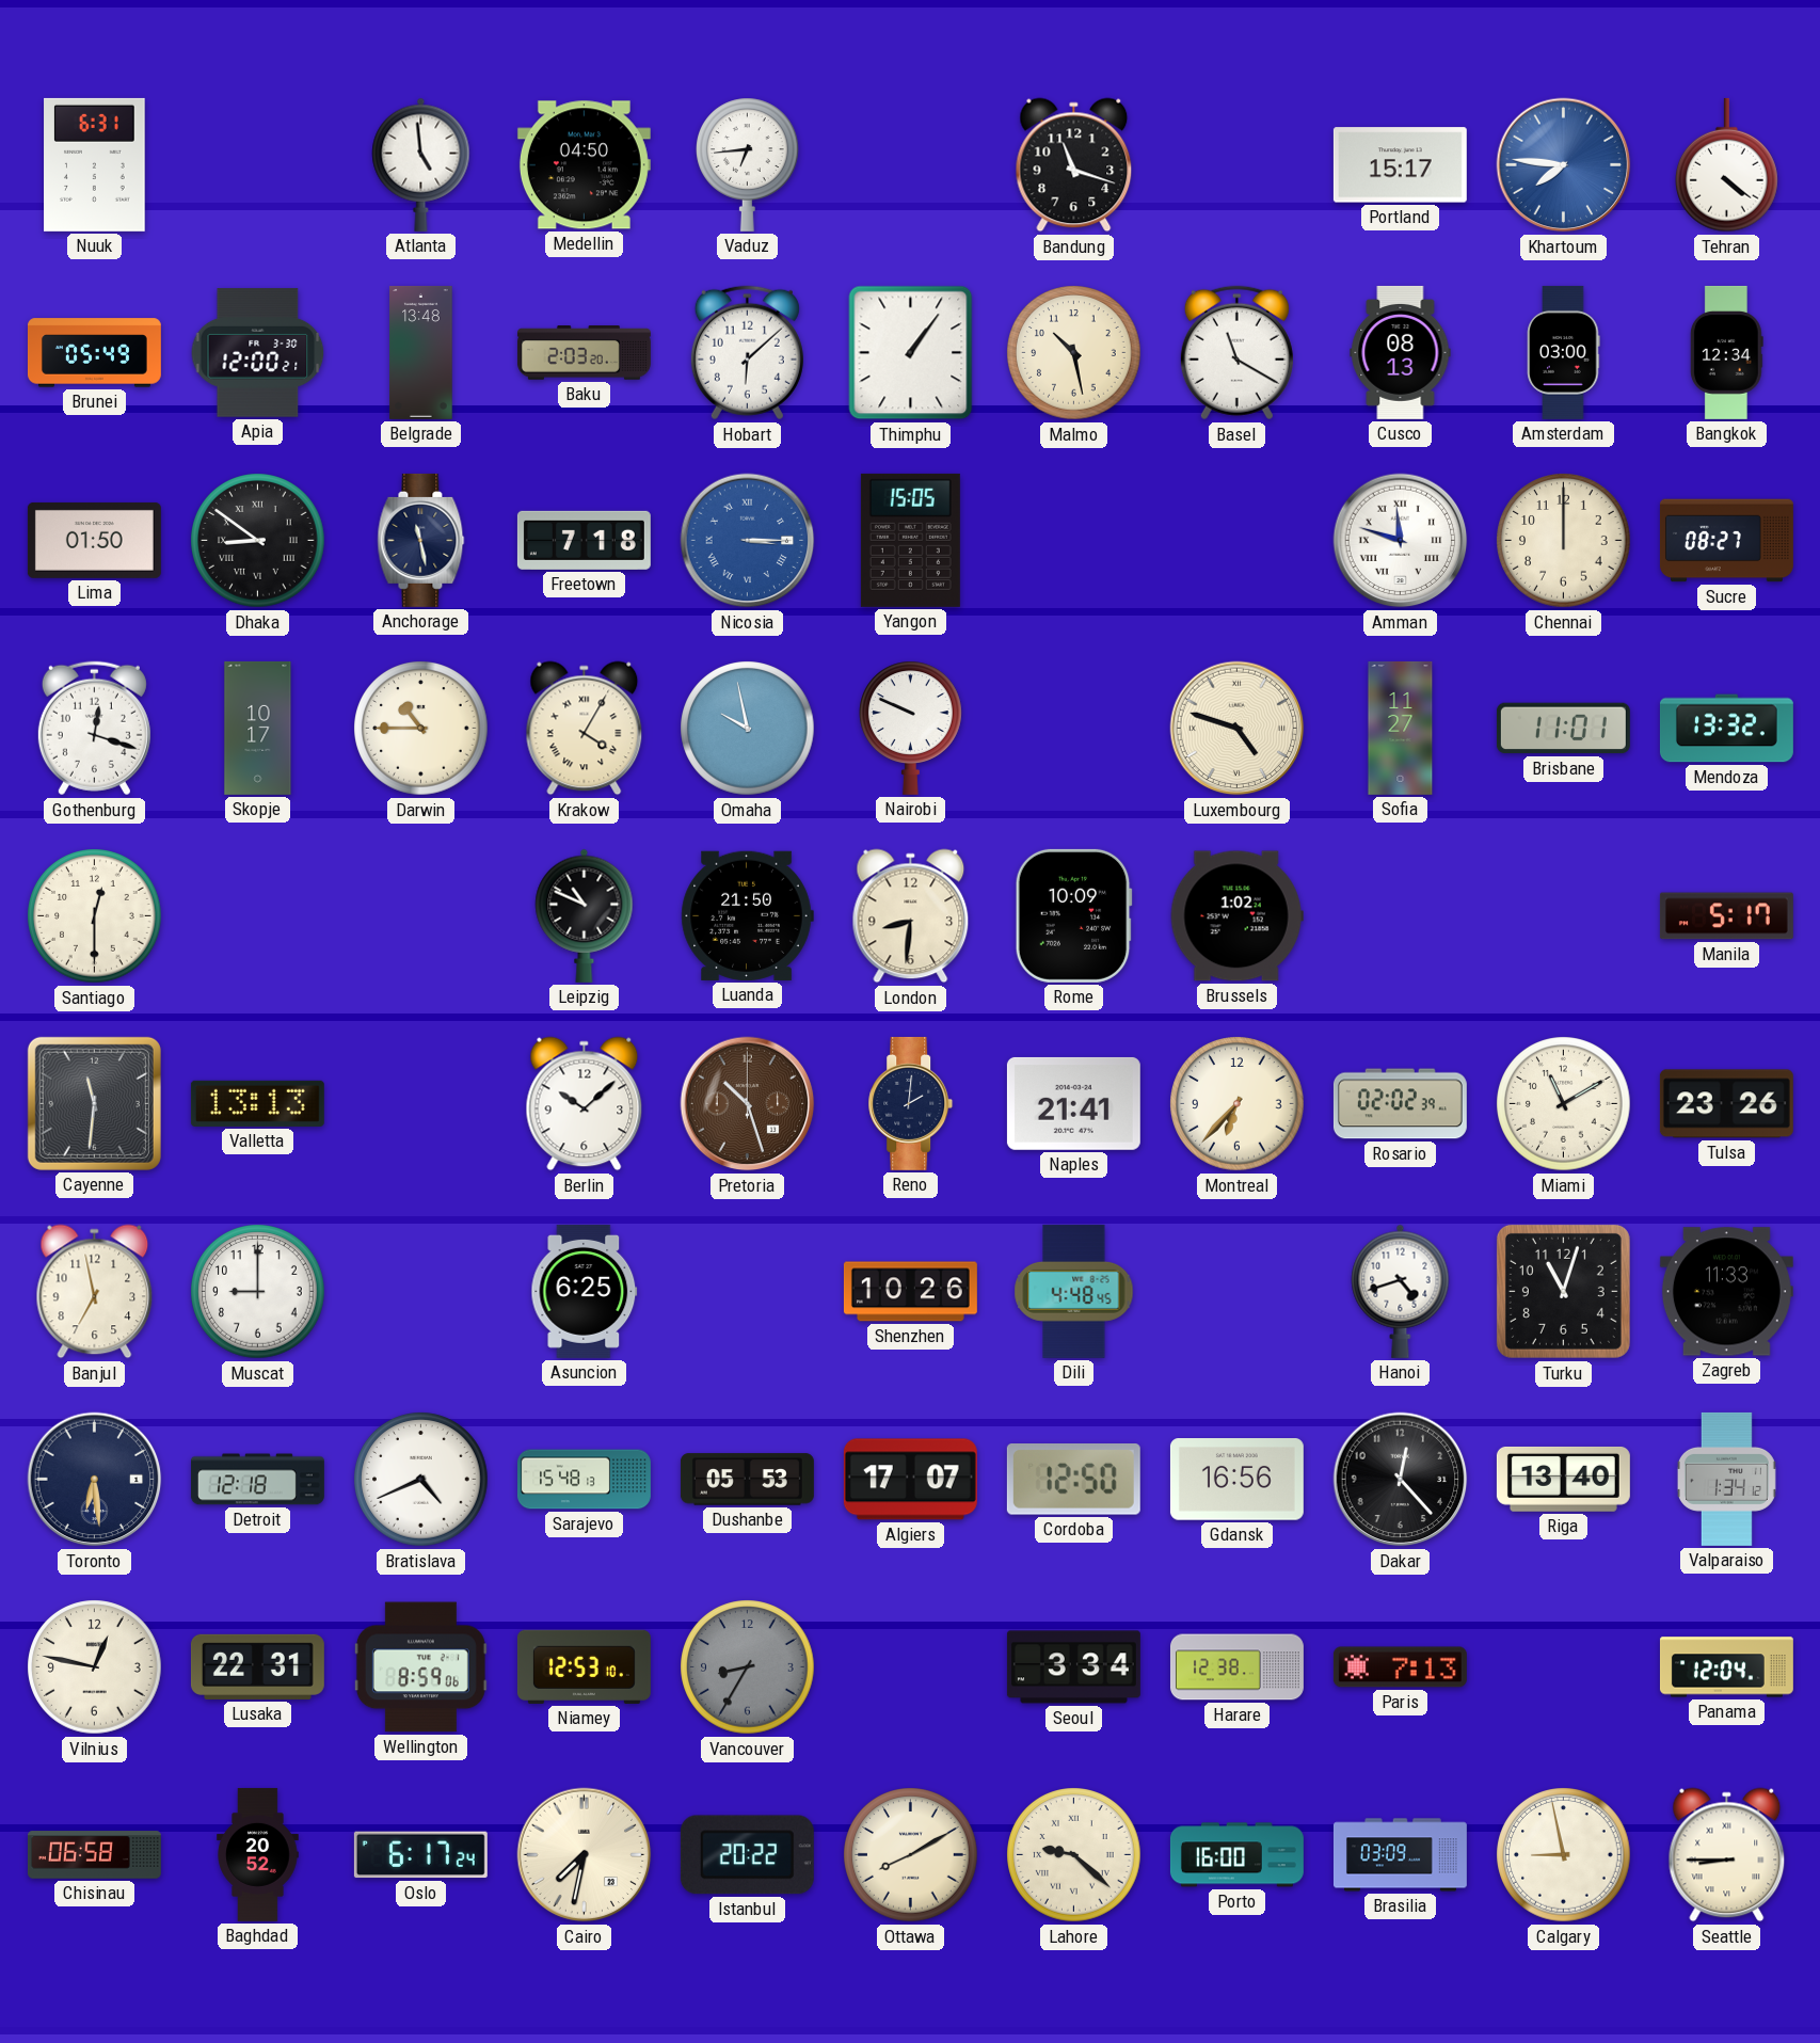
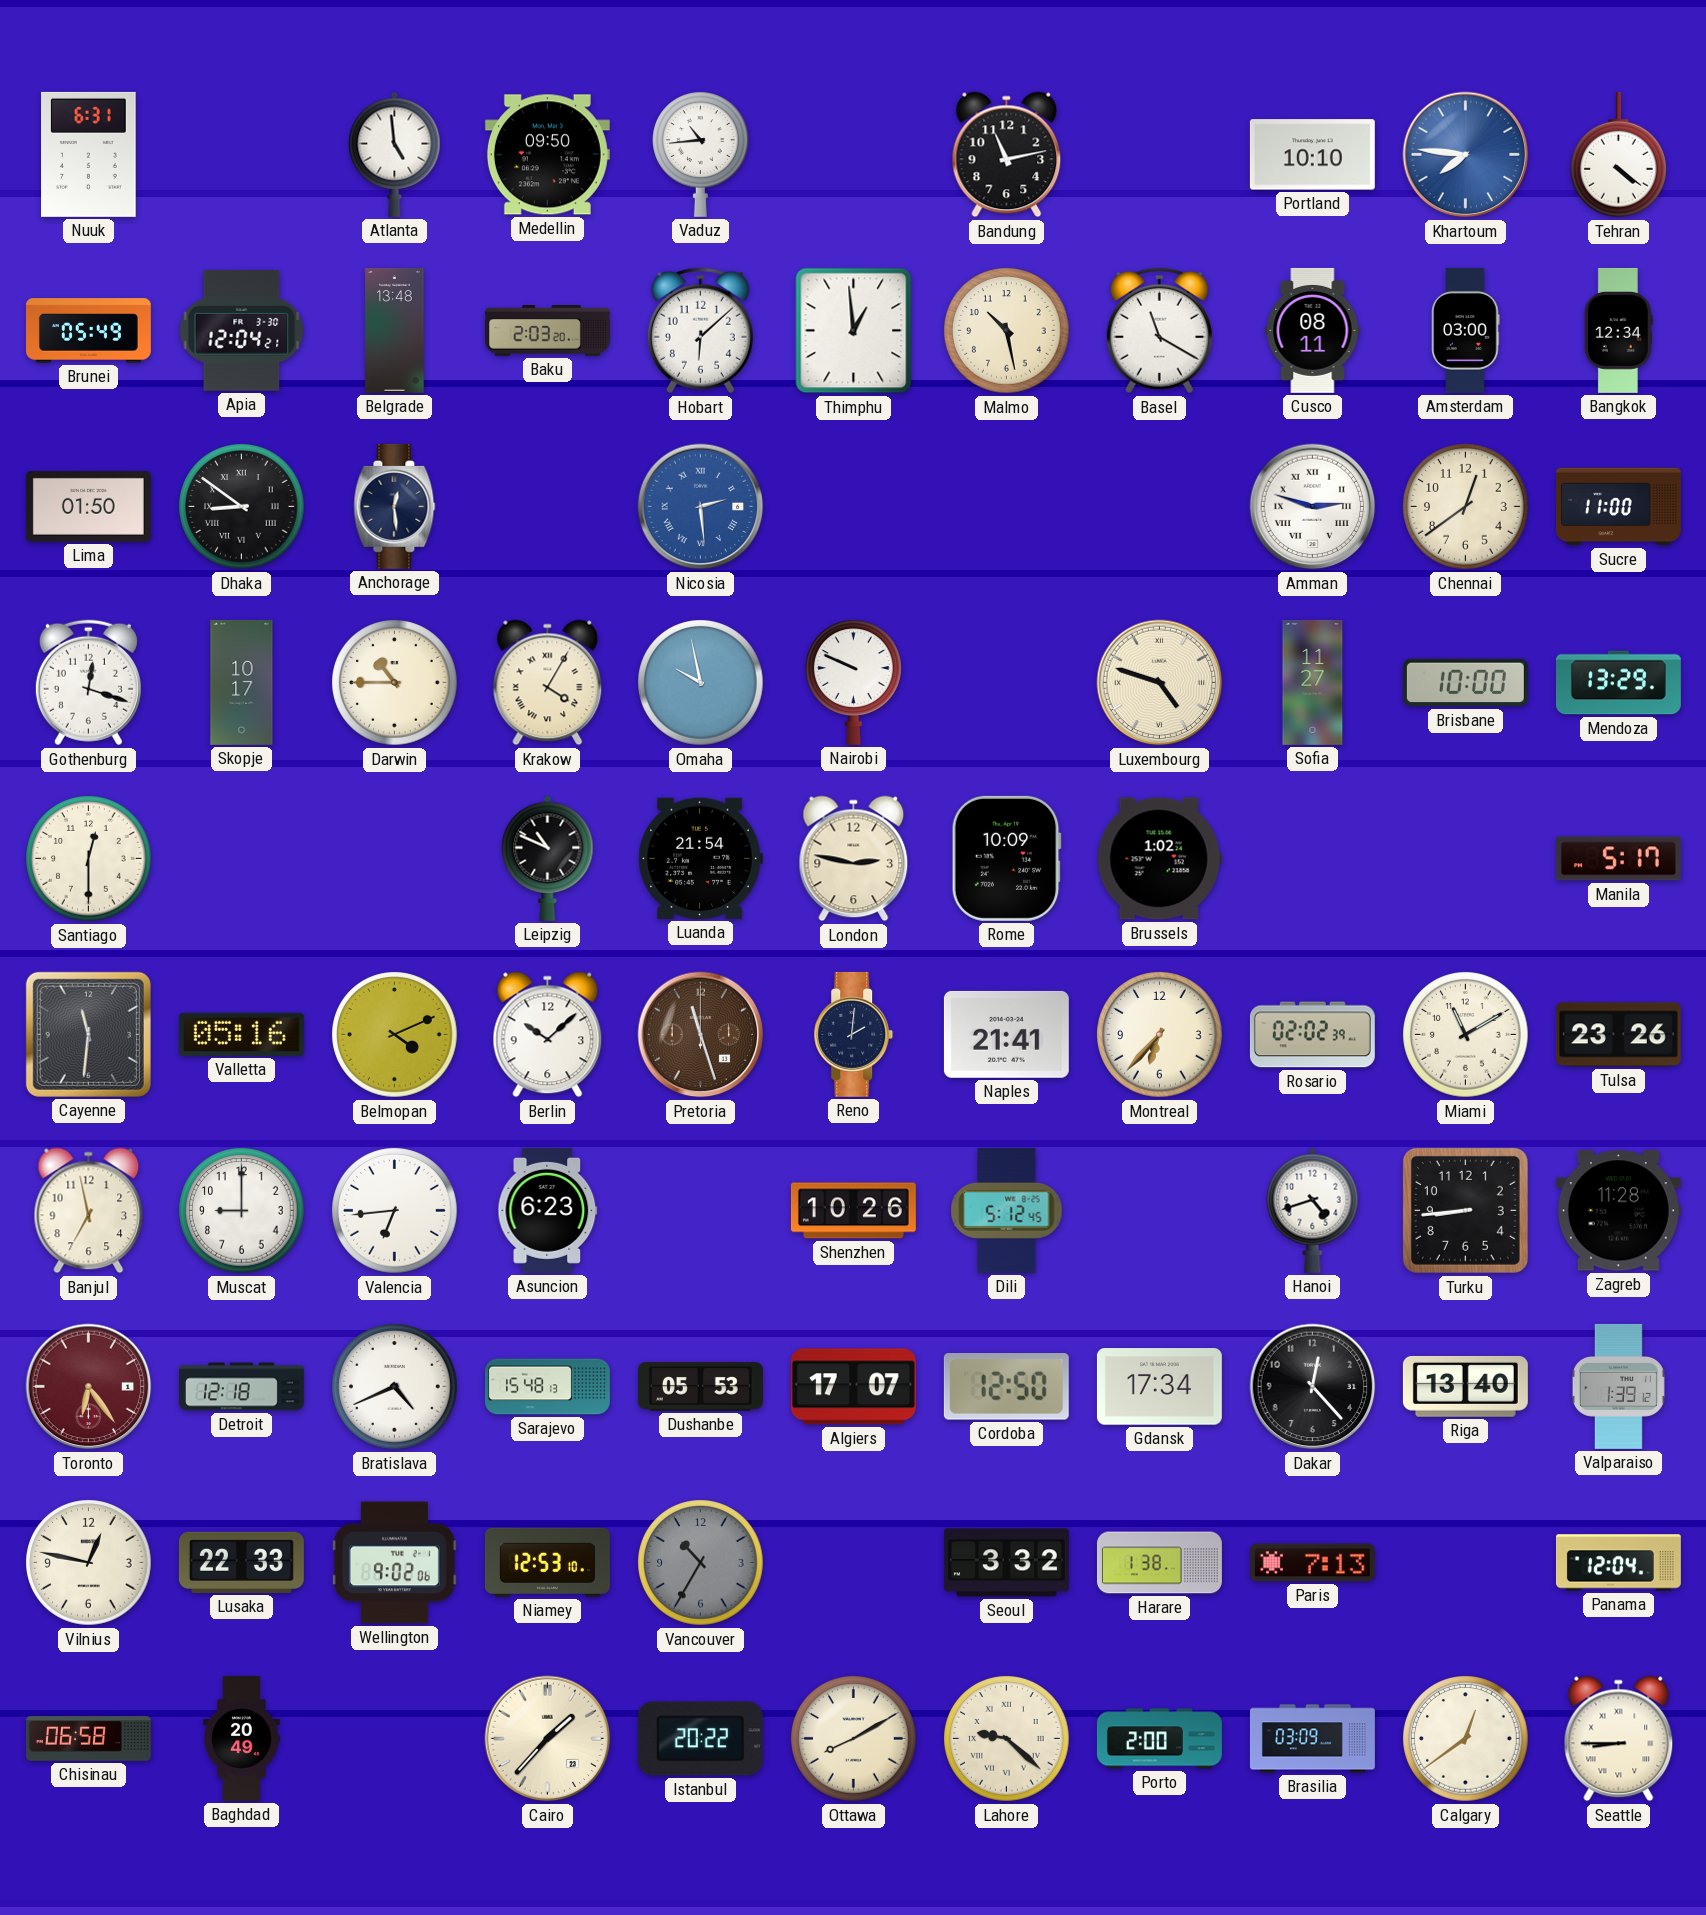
Medellin: 04:50 -> 09:50
Vaduz: 6:44 -> 10:44
Bandung: 11:18 -> 11:13
Portland: 15:17 -> 10:10
Apia: 12:00 -> 12:04
Thimphu: 1:06 -> 12:59
Cusco: 08:13 -> 08:11
Anchorage: 11:28 -> 12:29
Freetown: 7:18 -> none
Nicosia: 3:15 -> 2:29
Yangon: 15:05 -> none
Amman: 11:48 -> 2:48
Chennai: 12:00 -> 12:39
Sucre: 08:27 -> 11:00
Brisbane: 11:01 -> 10:00
Mendoza: 13:32 -> 13:29
Luanda: 21:50 -> 21:54
London: 8:31 -> 2:47
Valletta: 13:13 -> 05:16
Belmopan: none -> 4:11
Pretoria: 10:27 -> 11:27
Valencia: none -> 6:44
Asuncion: 6:25 -> 6:23
Dili: 4:48 -> 5:12
Turku: 11:03 -> 8:44
Zagreb: 11:33 -> 11:28
Toronto: 6:29 -> 6:24
Toronto dial: navy -> burgundy
Gdansk: 16:56 -> 17:34
Valparaiso: 1:34 -> 1:39
Lusaka: 22:31 -> 22:33
Wellington: 8:59 -> 9:02
Vancouver: 8:35 -> 10:35
Seoul: 3:34 -> 3:32
Harare: 12:38 -> 1:38
Baghdad: 20:52 -> 20:49
Oslo: 6:17 -> none
Cairo: 7:32 -> 1:37
Porto: 16:00 -> 2:00
Calgary: 8:58 -> 12:39
